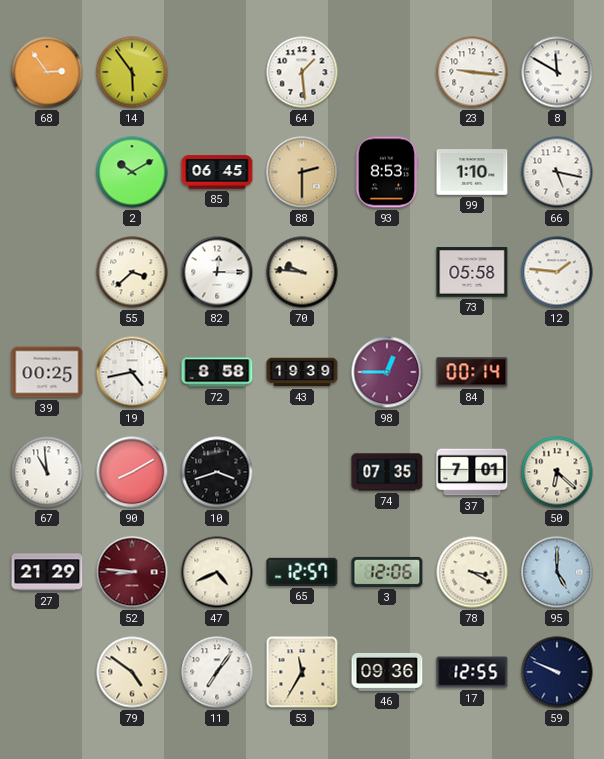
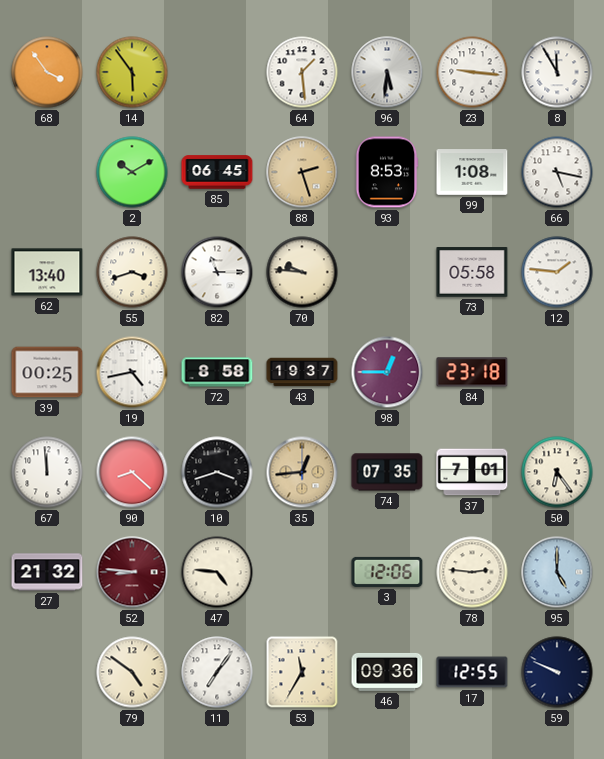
68: 2:54 -> 3:54
96: none -> 5:31
8: 11:50 -> 11:55
88: 2:30 -> 2:27
99: 1:10 -> 1:08
62: none -> 13:40
55: 3:38 -> 3:42
82: 12:15 -> 11:15
43: 19:39 -> 19:37
84: 00:14 -> 23:18
67: 10:59 -> 11:59
90: 8:10 -> 8:22
35: none -> 12:44
50: 6:22 -> 6:24
27: 21:29 -> 21:32
47: 4:41 -> 4:46
65: 12:57 -> none
78: 3:20 -> 2:46
